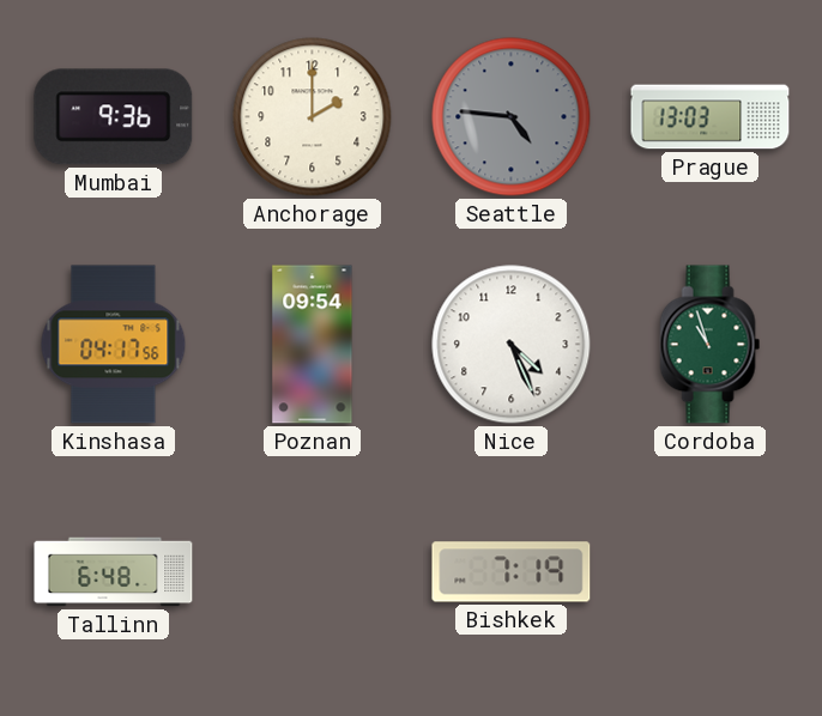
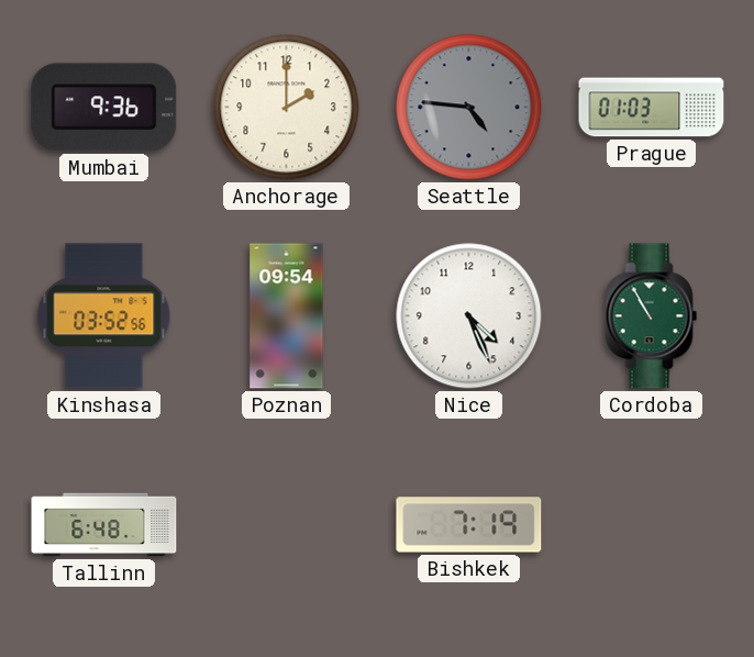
Prague: 13:03 -> 01:03
Kinshasa: 04:17 -> 03:52
Cordoba: 10:57 -> 10:55
